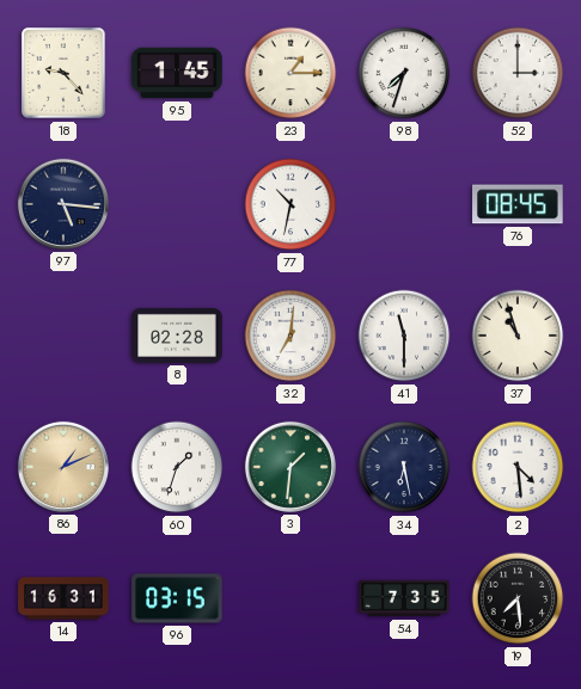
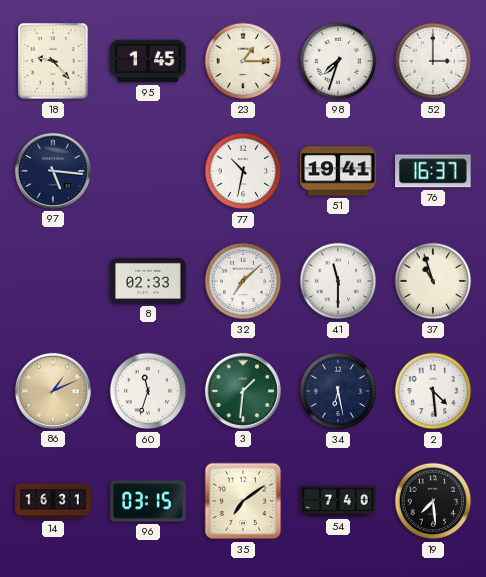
51: none -> 19:41
76: 08:45 -> 16:37
8: 02:28 -> 02:33
32: 7:01 -> 7:08
60: 1:33 -> 11:33
35: none -> 7:09
54: 7:35 -> 7:40
